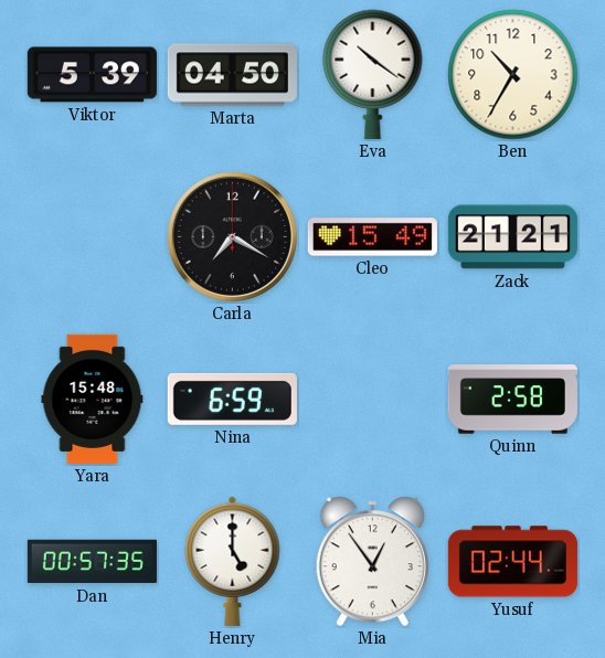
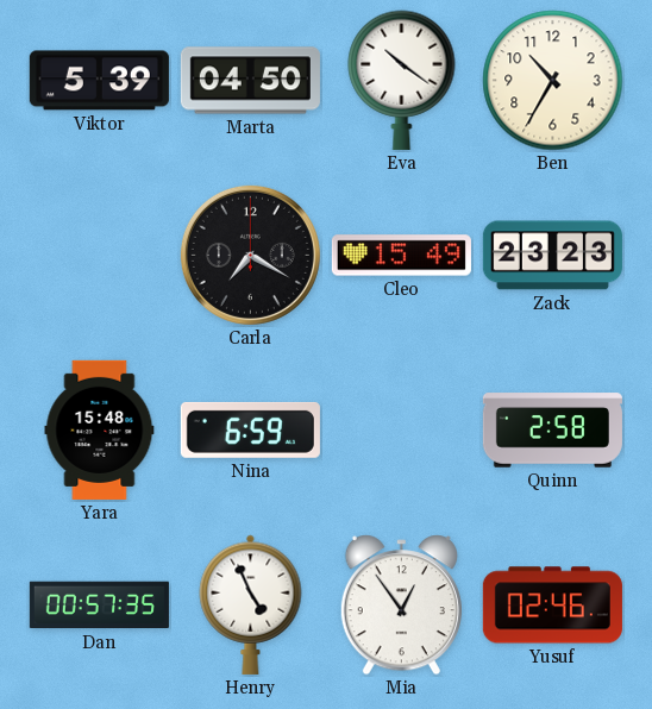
Zack: 21:21 -> 23:23
Henry: 5:00 -> 4:56
Yusuf: 02:44 -> 02:46
